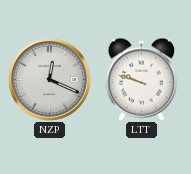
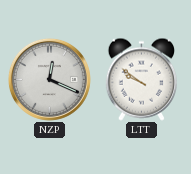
LTT: 9:48 -> 9:51
